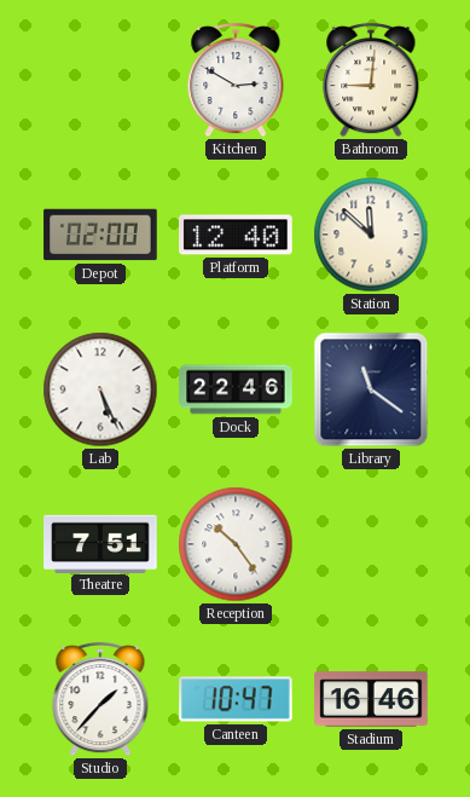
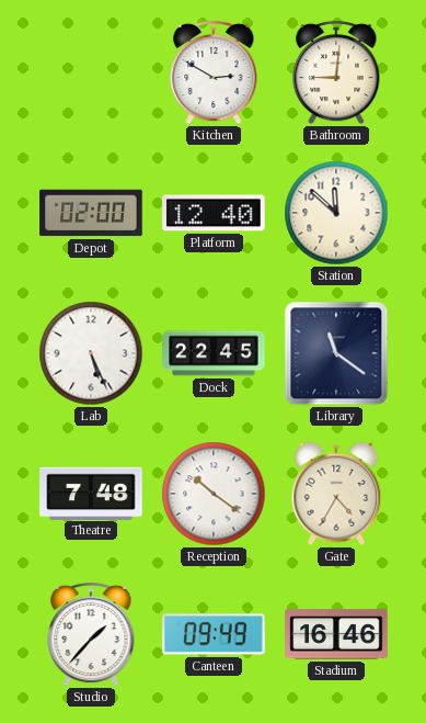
Dock: 22:46 -> 22:45
Theatre: 7:51 -> 7:48
Reception: 10:24 -> 10:21
Gate: none -> 4:35
Canteen: 10:47 -> 09:49
